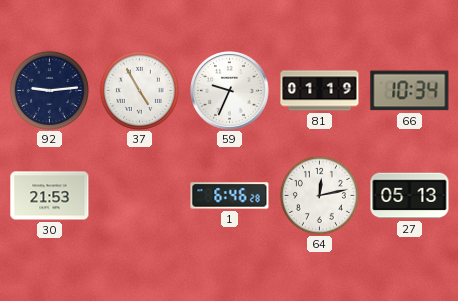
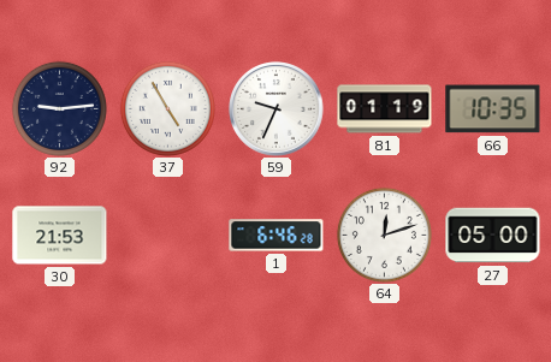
66: 10:34 -> 10:35
64: 12:13 -> 12:12
27: 05:13 -> 05:00
